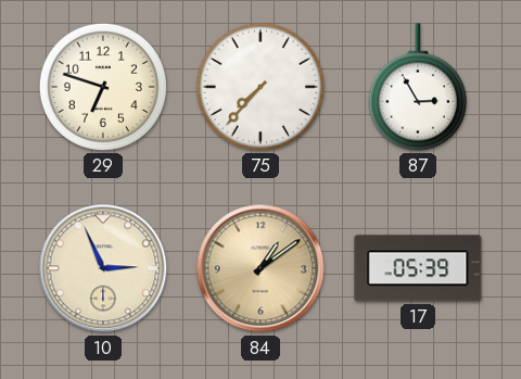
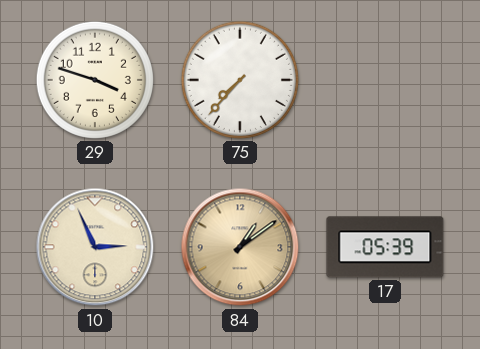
29: 6:48 -> 3:48
87: 2:55 -> none
